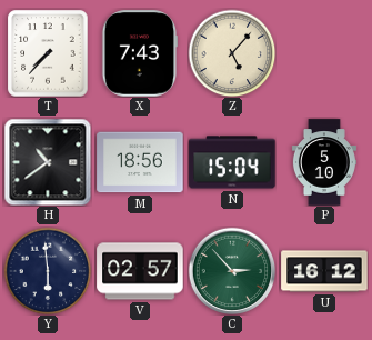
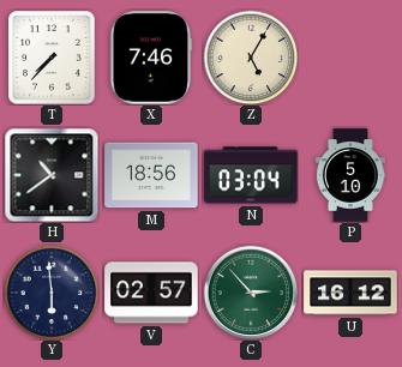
X: 7:43 -> 7:46
Z: 5:07 -> 5:05
N: 15:04 -> 03:04
